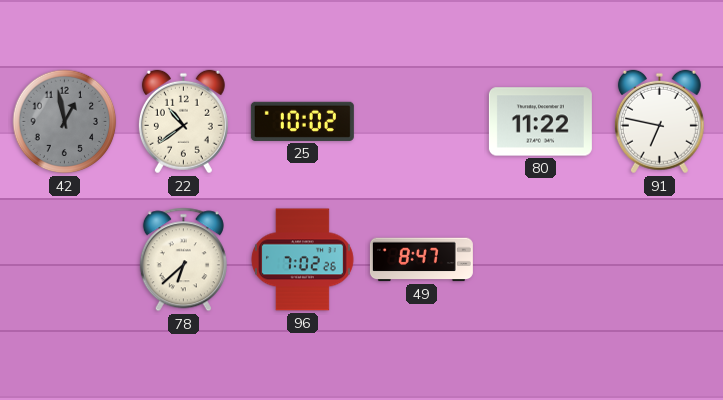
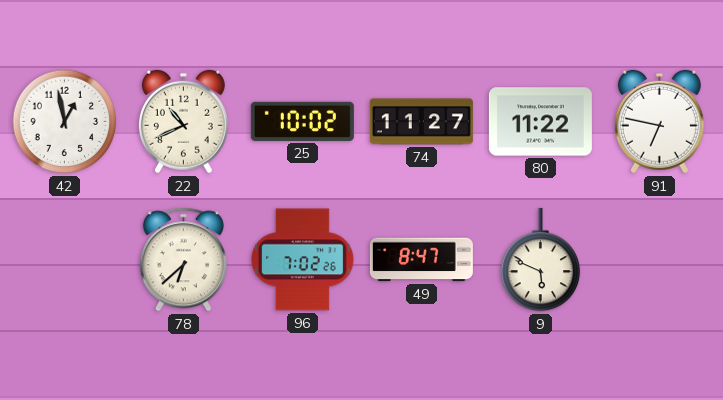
42 dial: grey -> white
22: 10:39 -> 10:41
74: none -> 11:27
9: none -> 5:49
